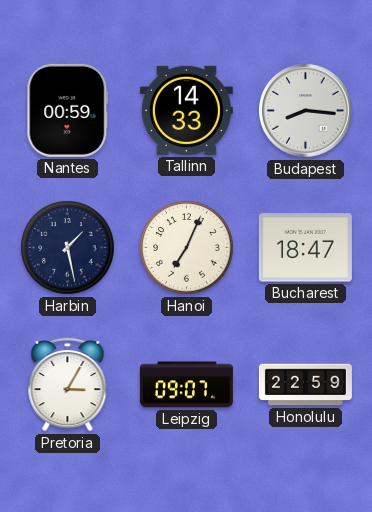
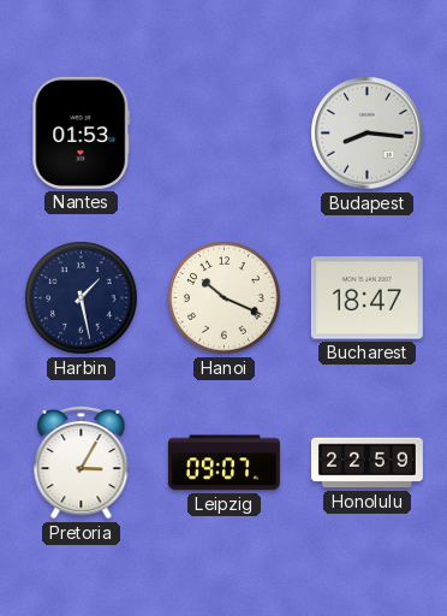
Nantes: 00:59 -> 01:53
Tallinn: 14:33 -> none
Hanoi: 7:04 -> 10:19
